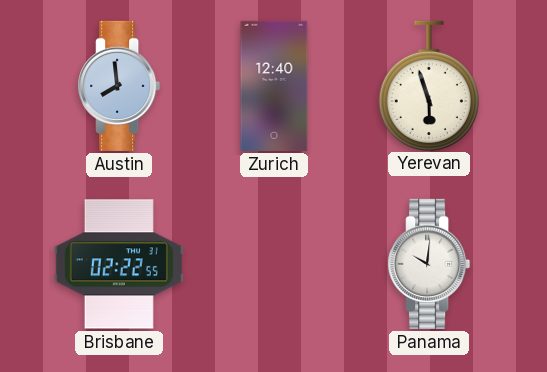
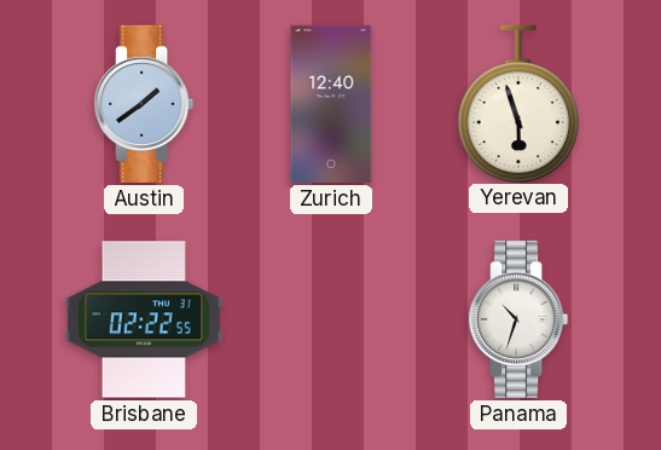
Austin: 7:59 -> 1:39
Panama: 10:01 -> 10:33
